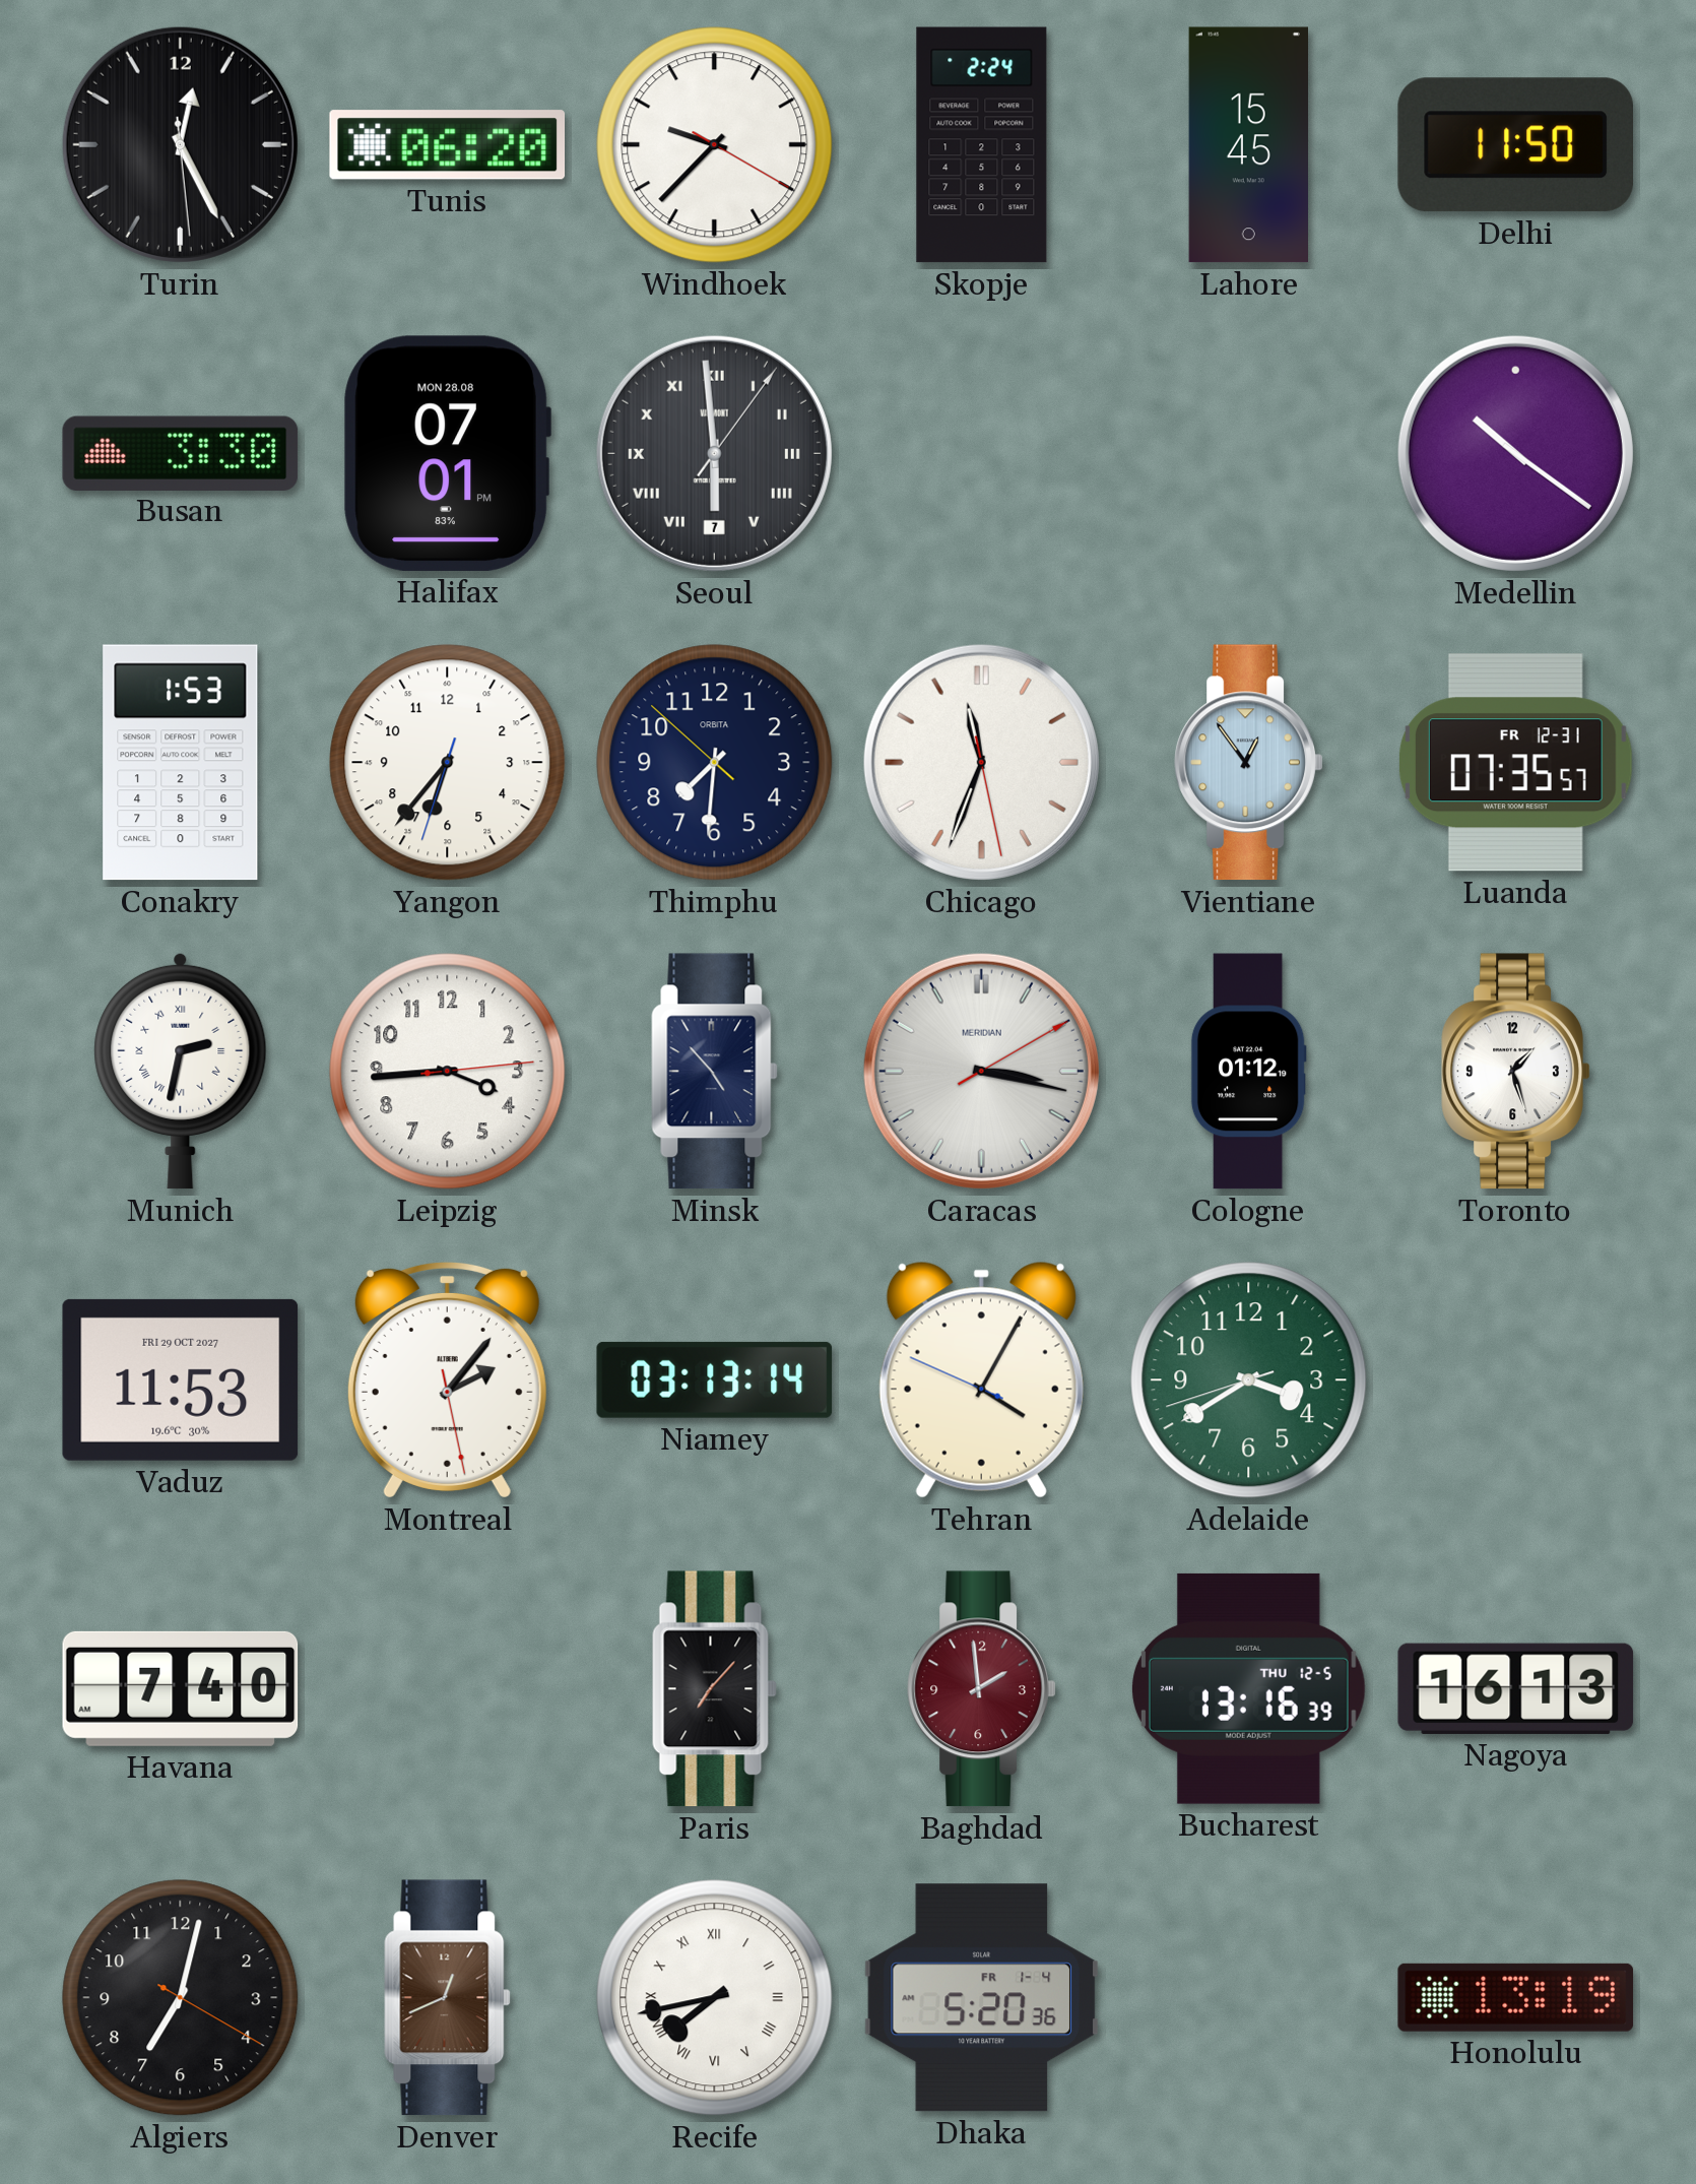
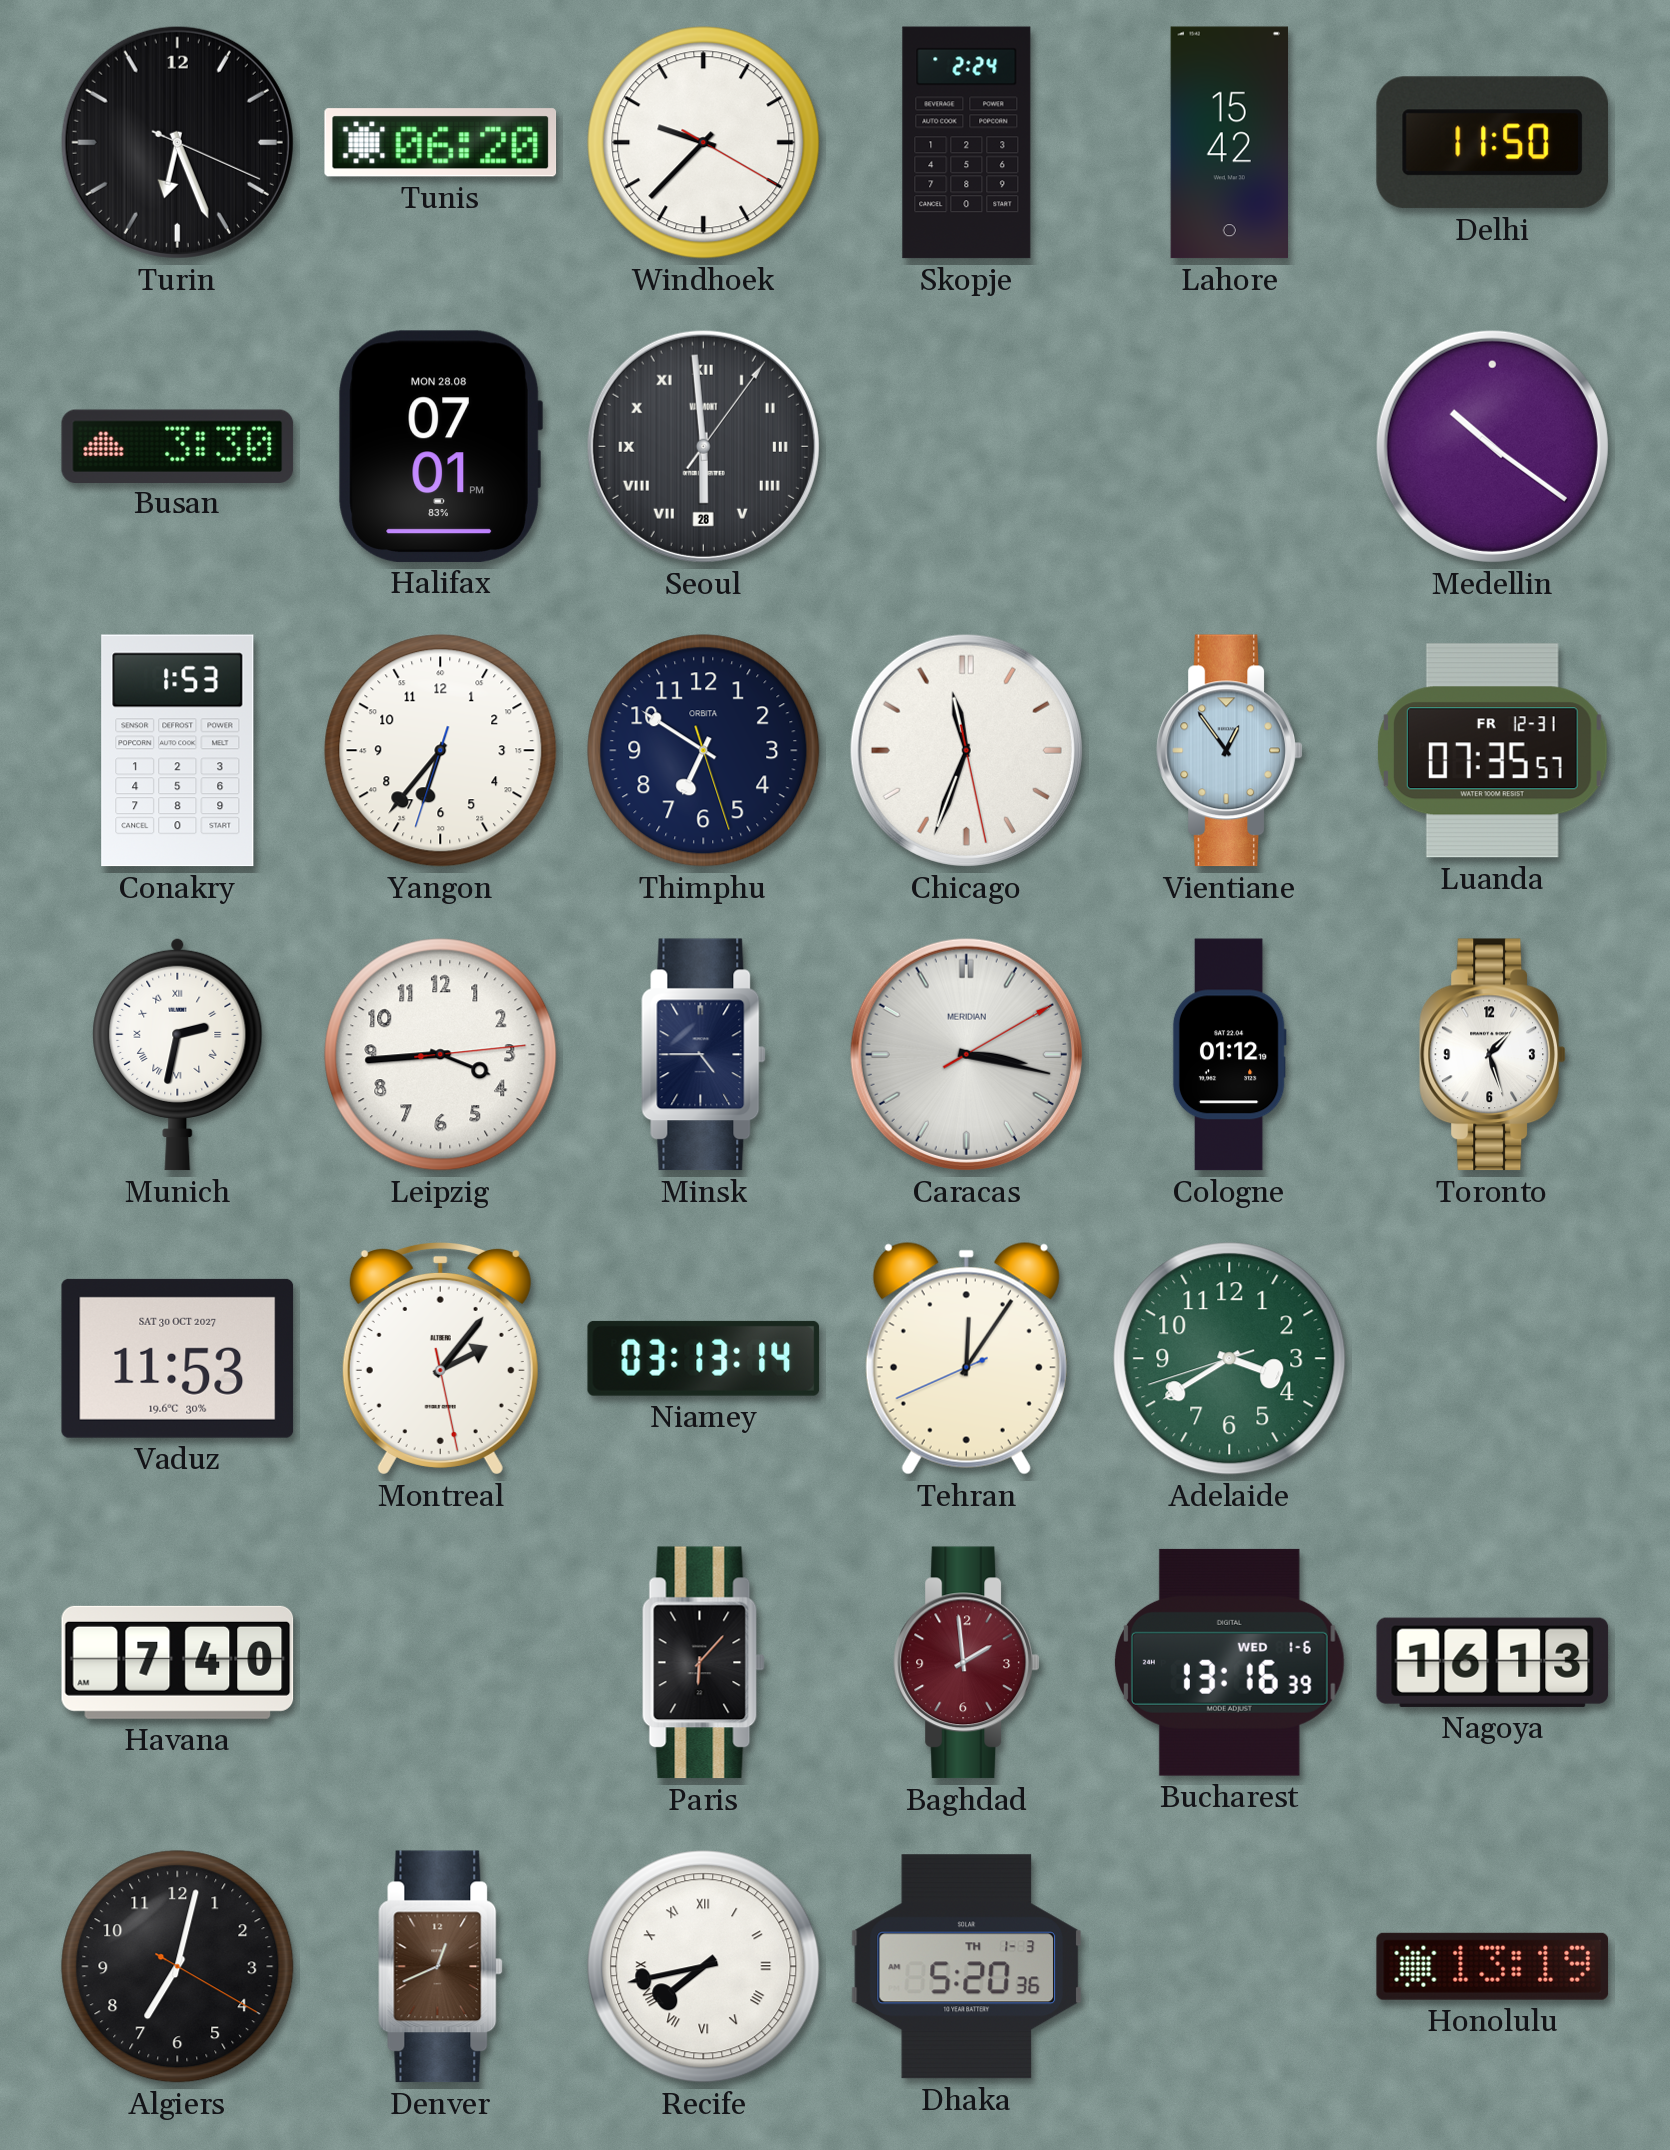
Turin: 12:25 -> 6:26
Lahore: 15:45 -> 15:42
Seoul date: 7 -> 28
Thimphu: 7:30 -> 6:50
Minsk: 4:53 -> 4:45
Vaduz date: FRI 29 OCT 2027 -> SAT 30 OCT 2027
Tehran: 4:04 -> 12:05
Paris: 7:07 -> 6:07
Bucharest date: THU 12-5 -> WED 1-6
Dhaka date: FR 1-4 -> TH 1-3
